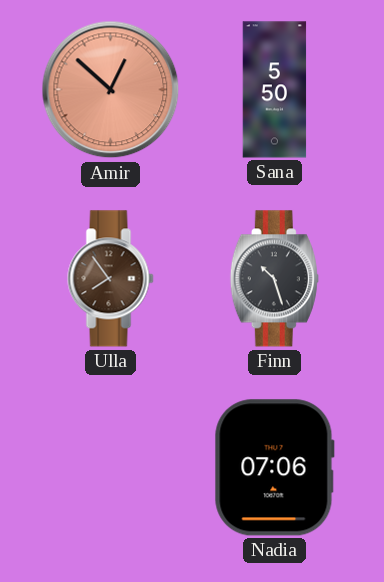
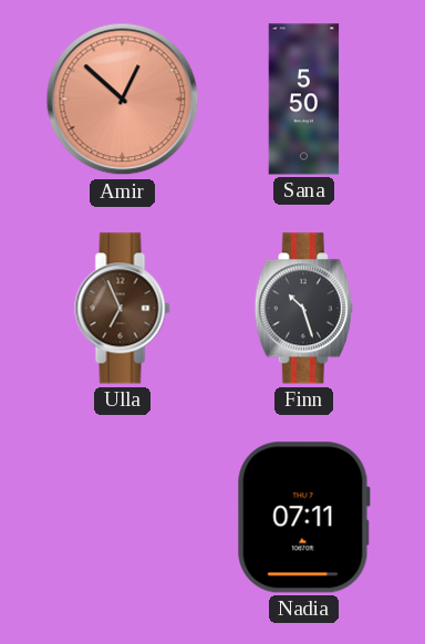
Ulla: 7:54 -> 6:56
Nadia: 07:06 -> 07:11
